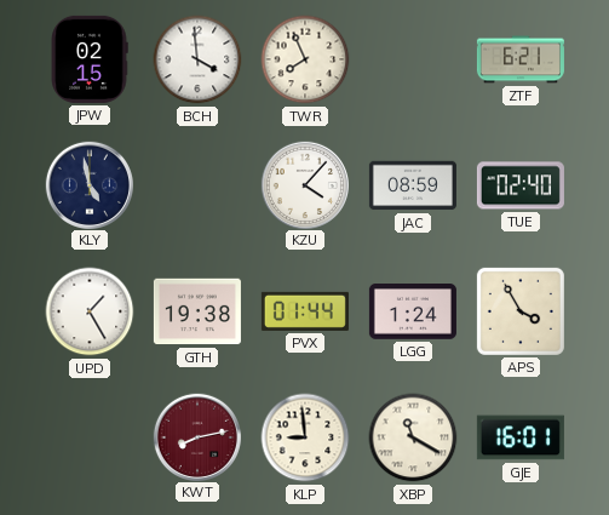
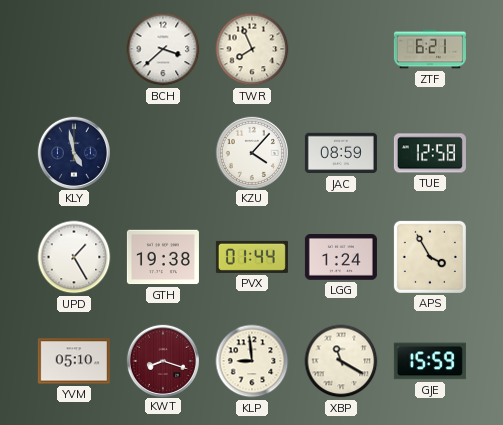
JPW: 02:15 -> none
BCH: 3:59 -> 3:38
TUE: 02:40 -> 12:58
YVM: none -> 05:10
KWT: 8:13 -> 8:18
GJE: 16:01 -> 15:59
